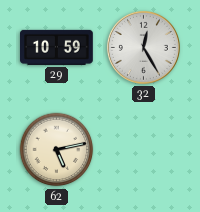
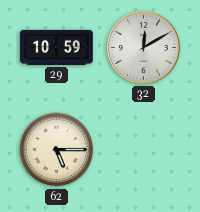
32: 12:25 -> 12:10
62: 5:13 -> 5:15
